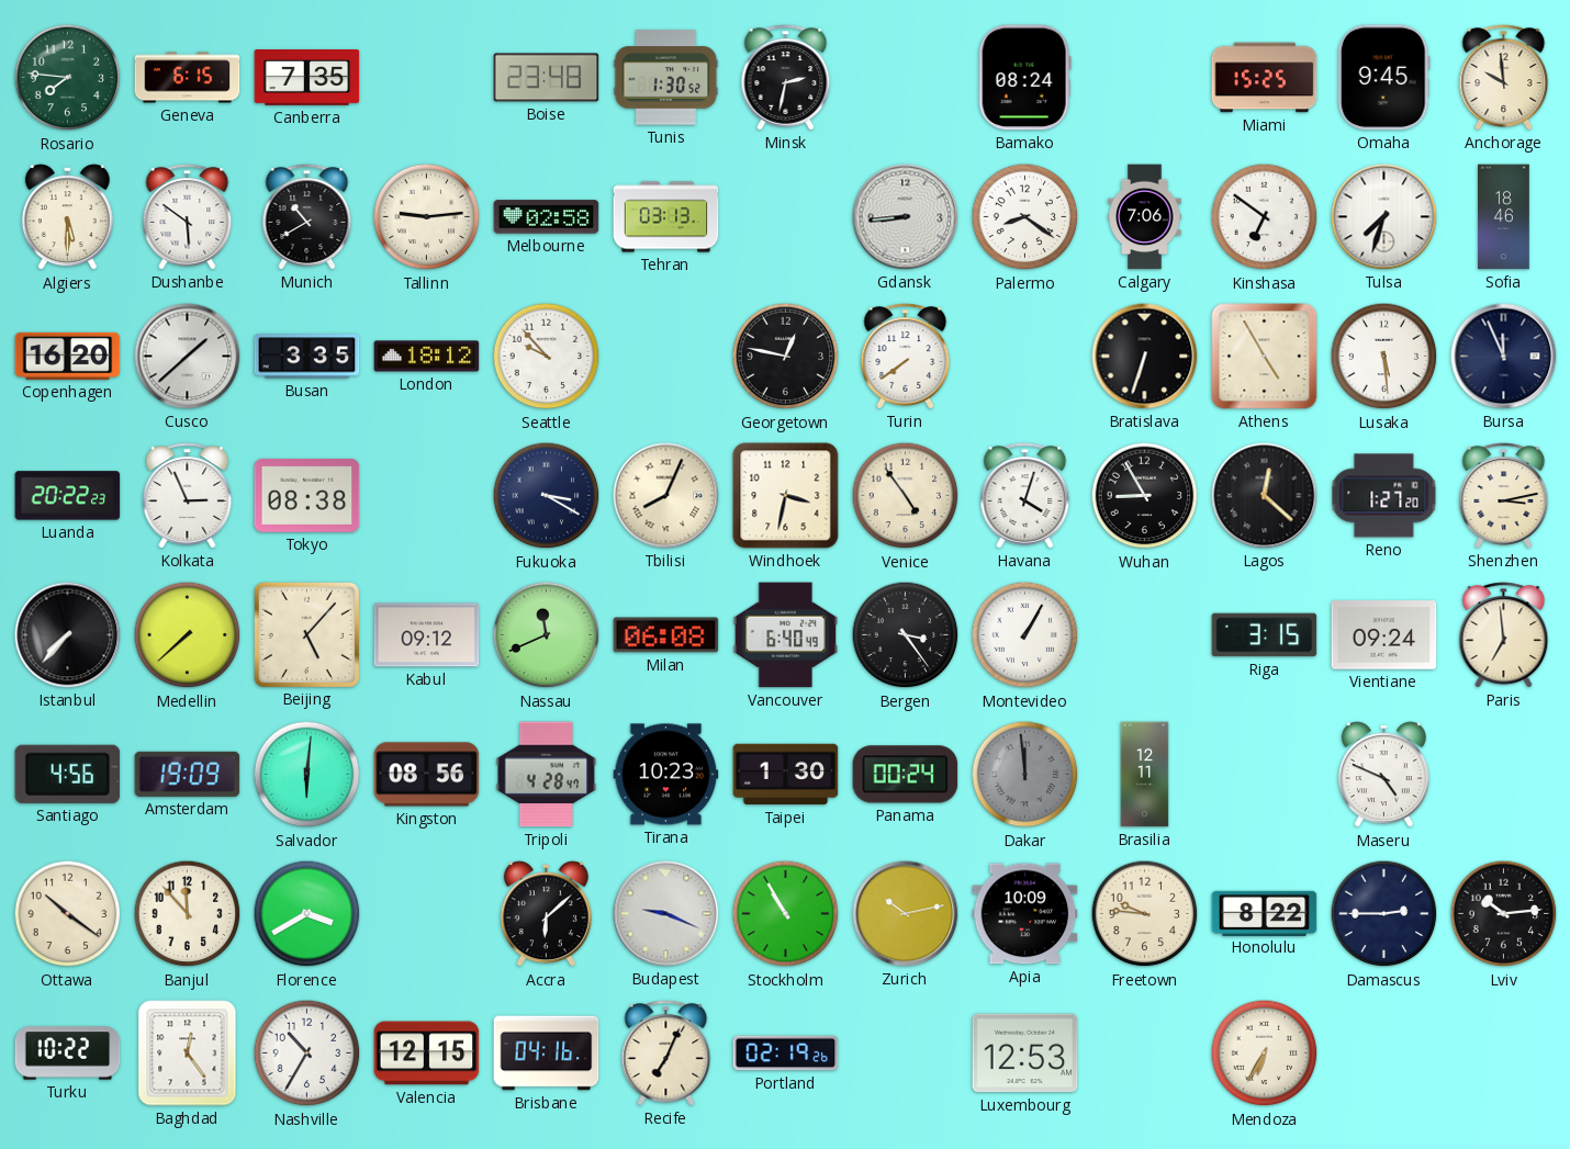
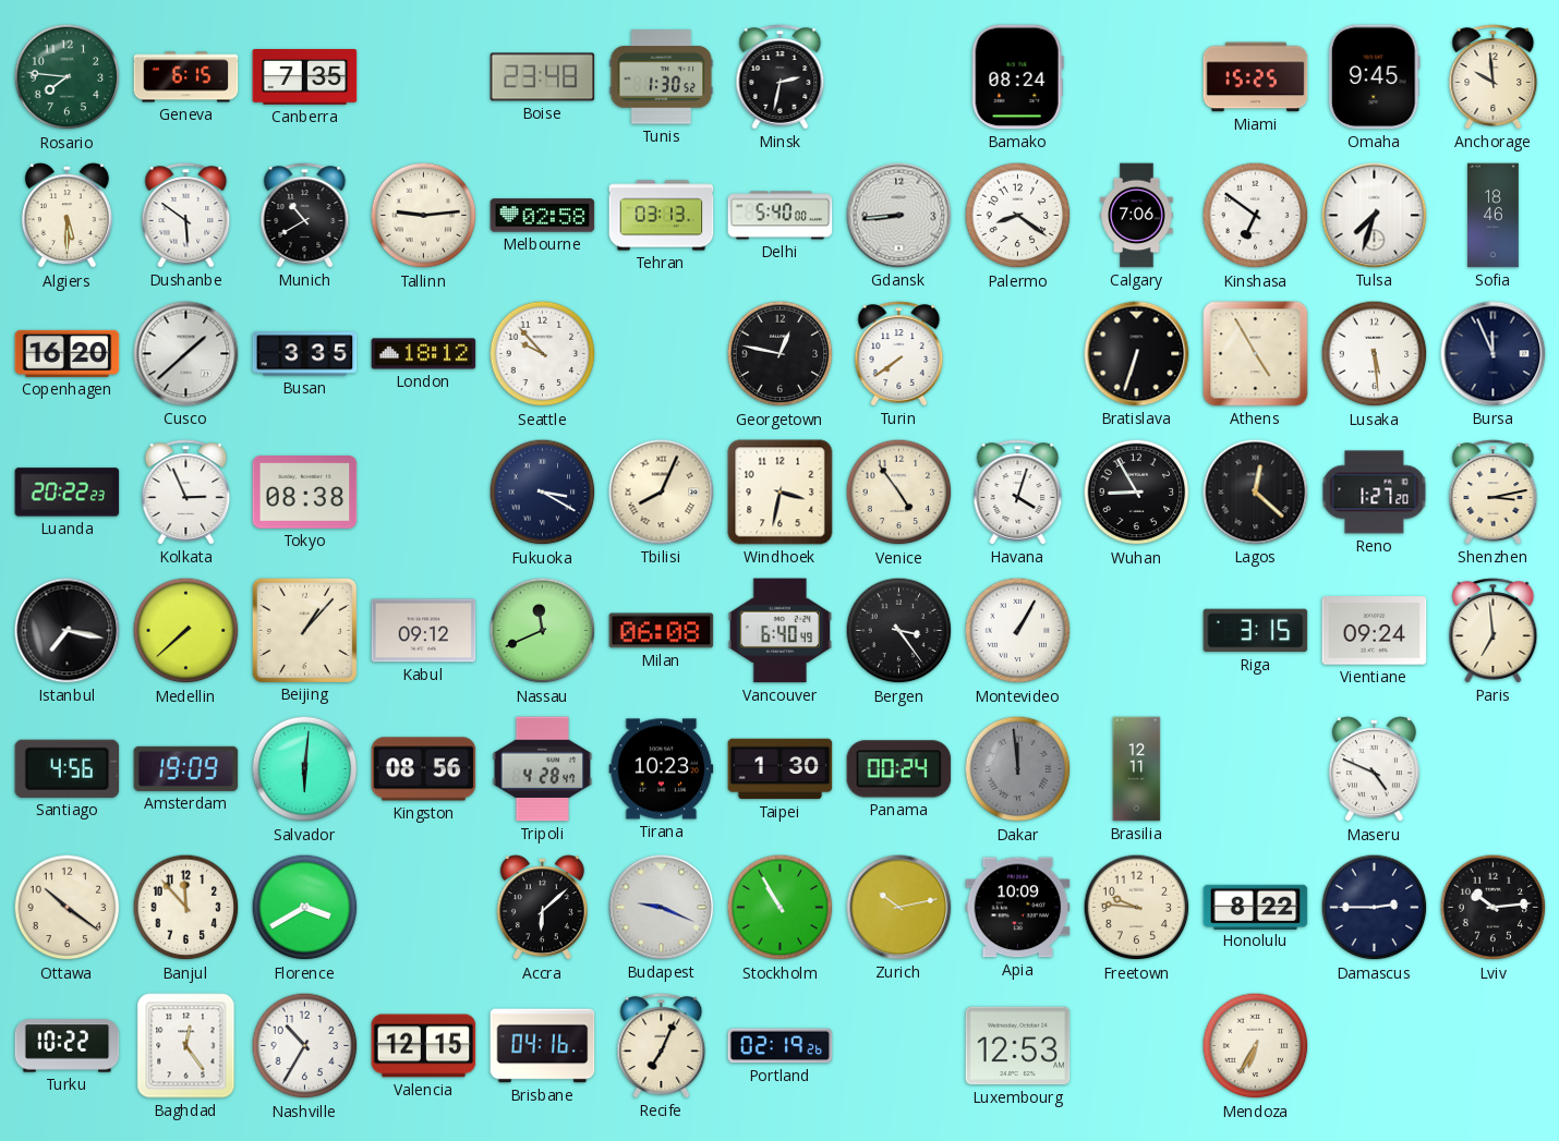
Delhi: none -> 5:40
Istanbul: 7:37 -> 7:17
Beijing: 5:07 -> 1:07
